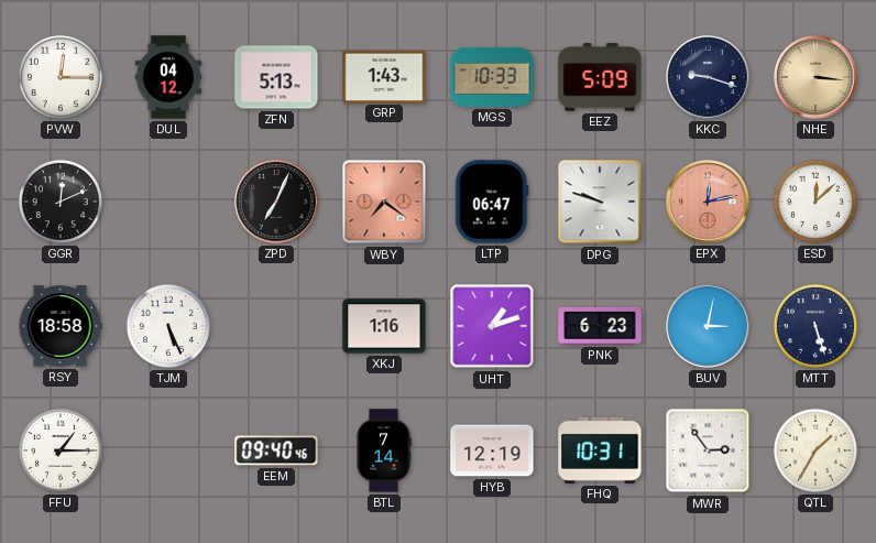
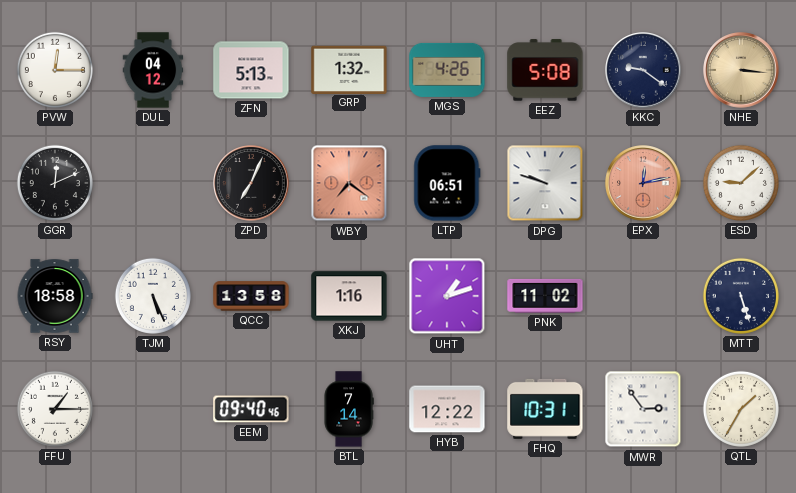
GRP: 1:43 -> 1:32
MGS: 10:33 -> 4:26
EEZ: 5:09 -> 5:08
KKC: 9:18 -> 9:21
LTP: 06:47 -> 06:51
ESD: 12:08 -> 9:08
QCC: none -> 13:58
PNK: 6:23 -> 11:02
BUV: 3:02 -> none
HYB: 12:19 -> 12:22
